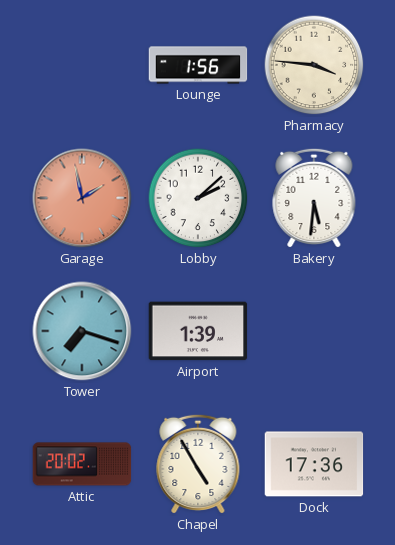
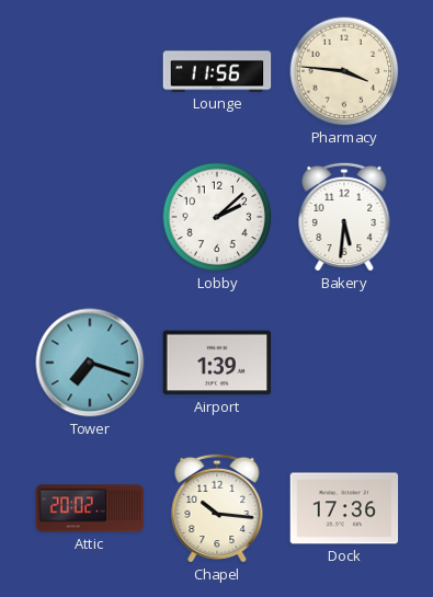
Lounge: 1:56 -> 11:56
Garage: 1:58 -> none
Chapel: 4:55 -> 10:16
